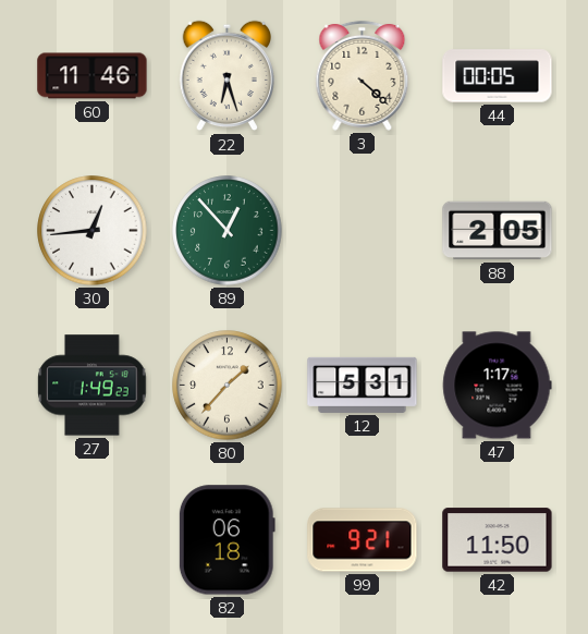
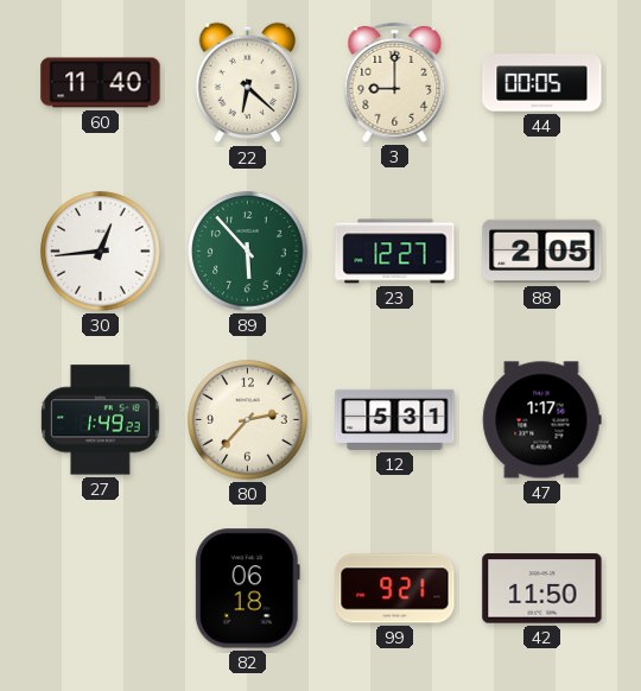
60: 11:46 -> 11:40
22: 6:27 -> 6:22
3: 4:22 -> 9:00
89: 12:53 -> 5:53
23: none -> 12:27
80: 1:37 -> 2:37
